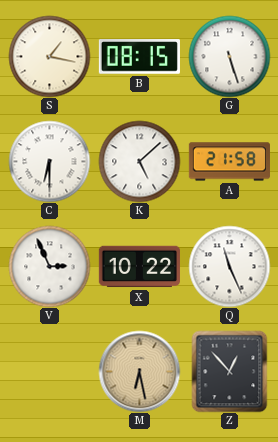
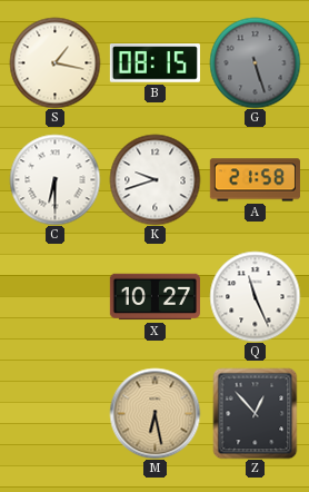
G dial: white -> grey
K: 5:08 -> 9:42
V: 2:56 -> none
X: 10:22 -> 10:27
